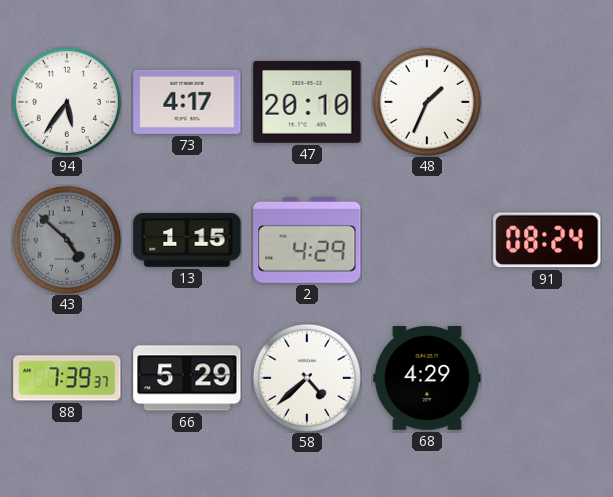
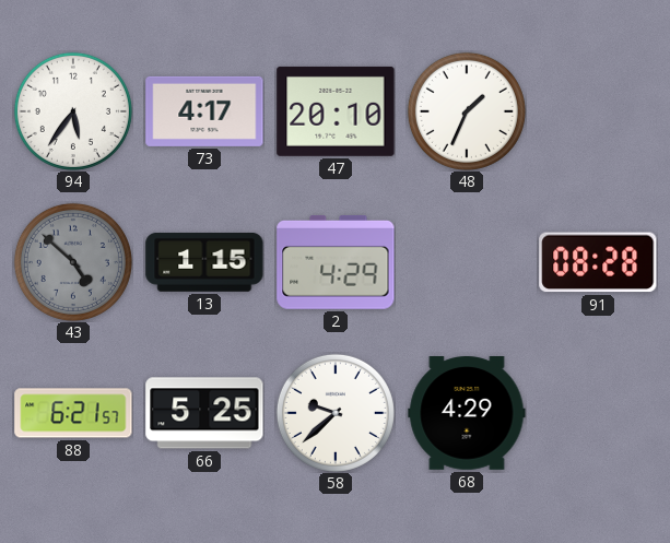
91: 08:24 -> 08:28
88: 7:39 -> 6:21
66: 5:29 -> 5:25
58: 4:38 -> 9:38
